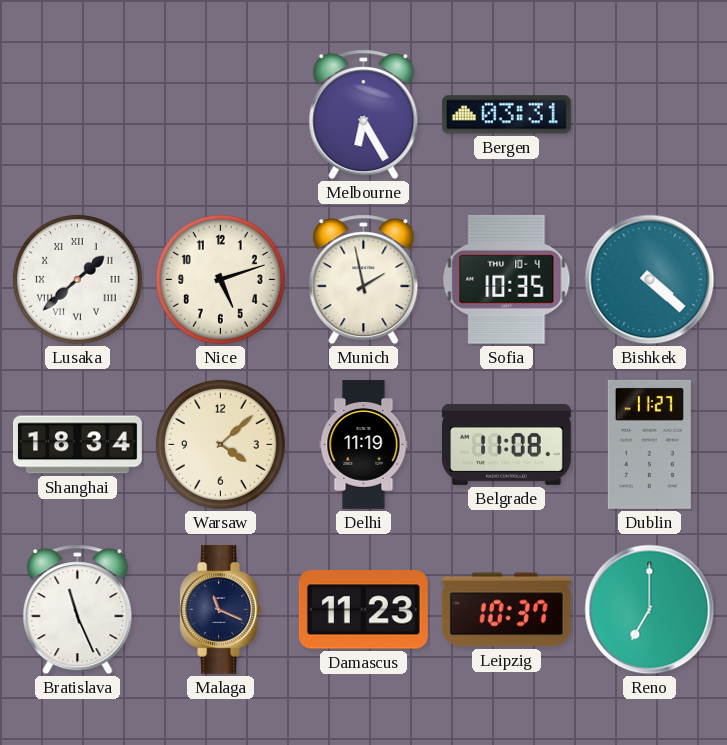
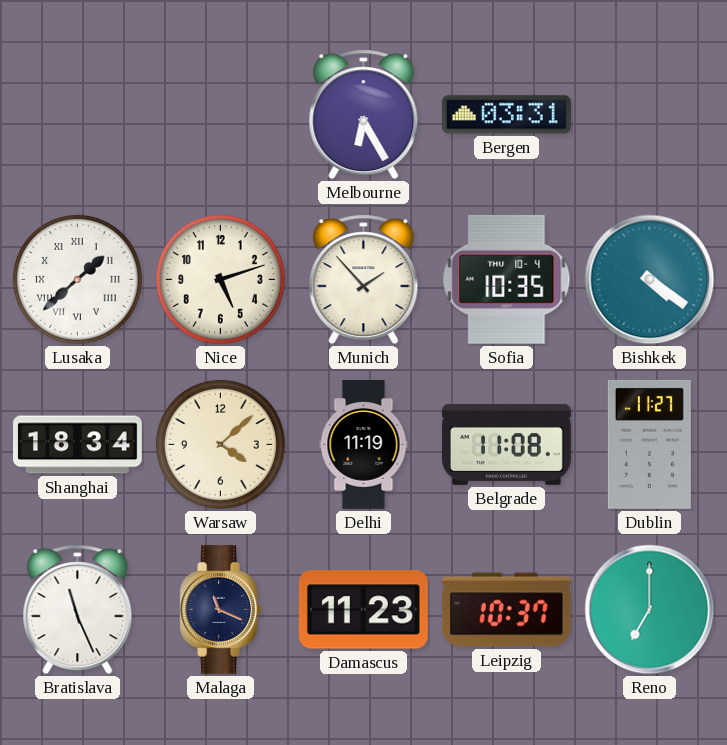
Munich: 1:58 -> 1:53
Bishkek: 4:22 -> 4:21
